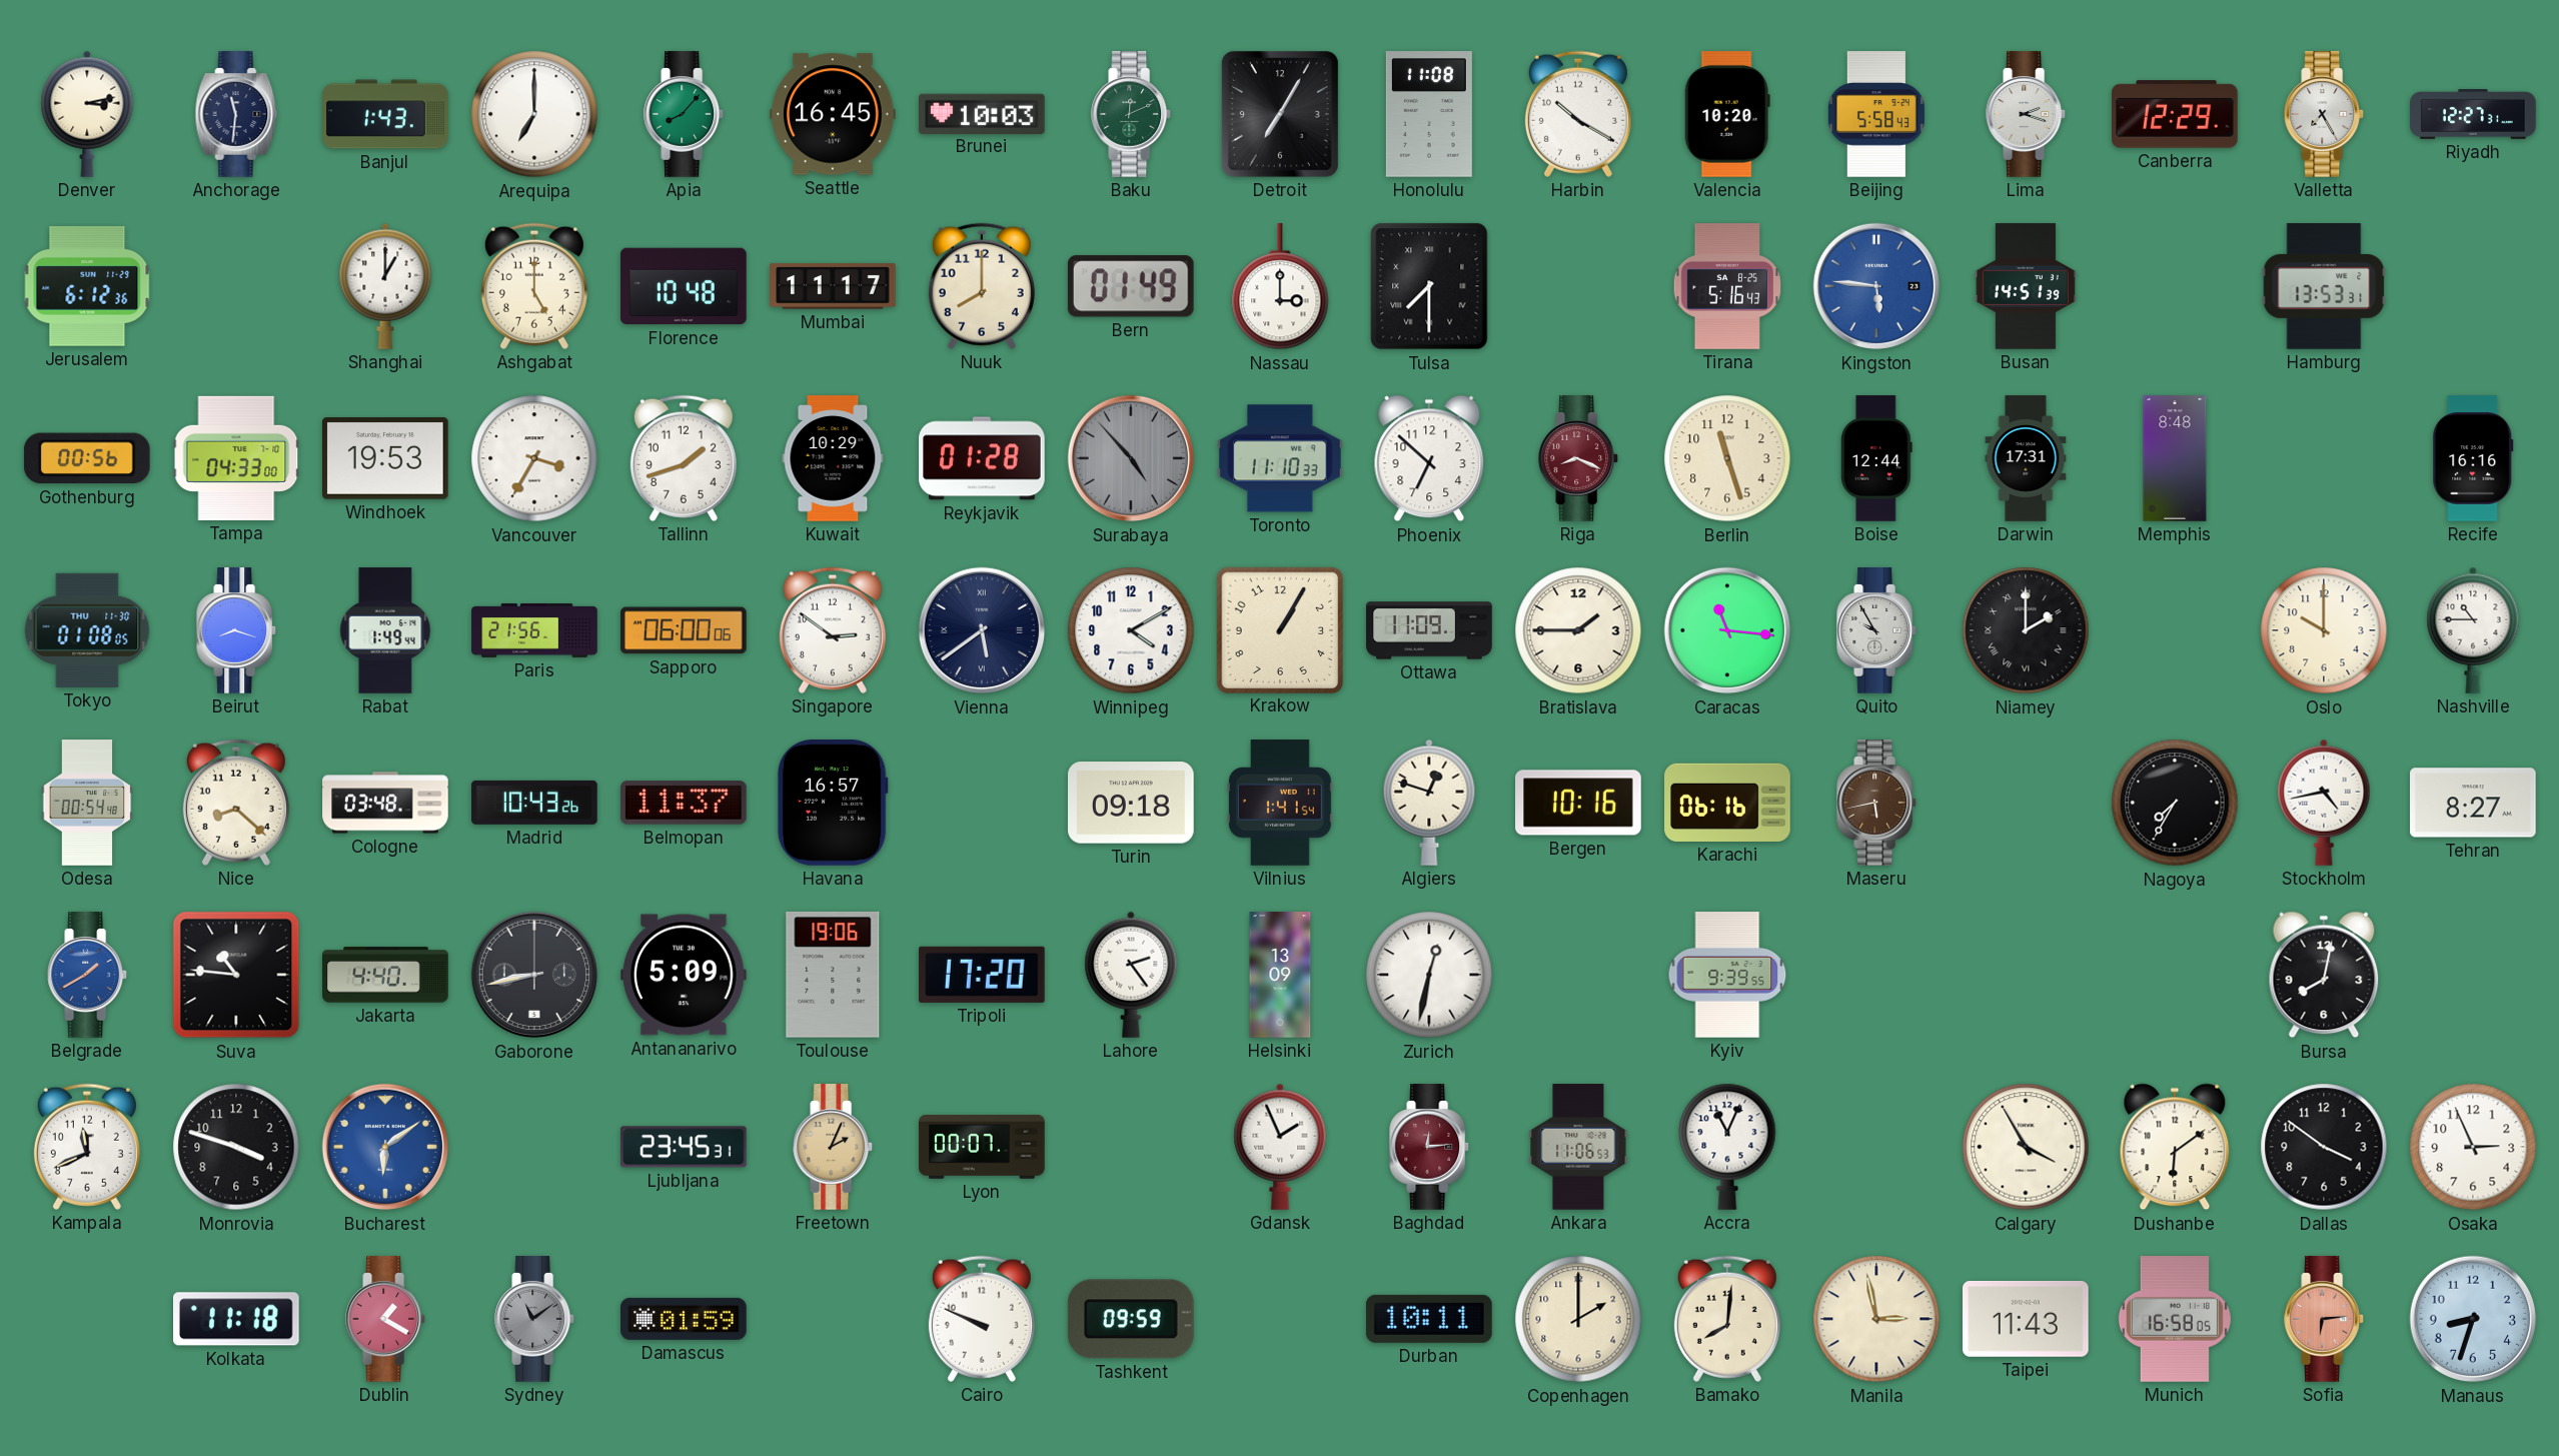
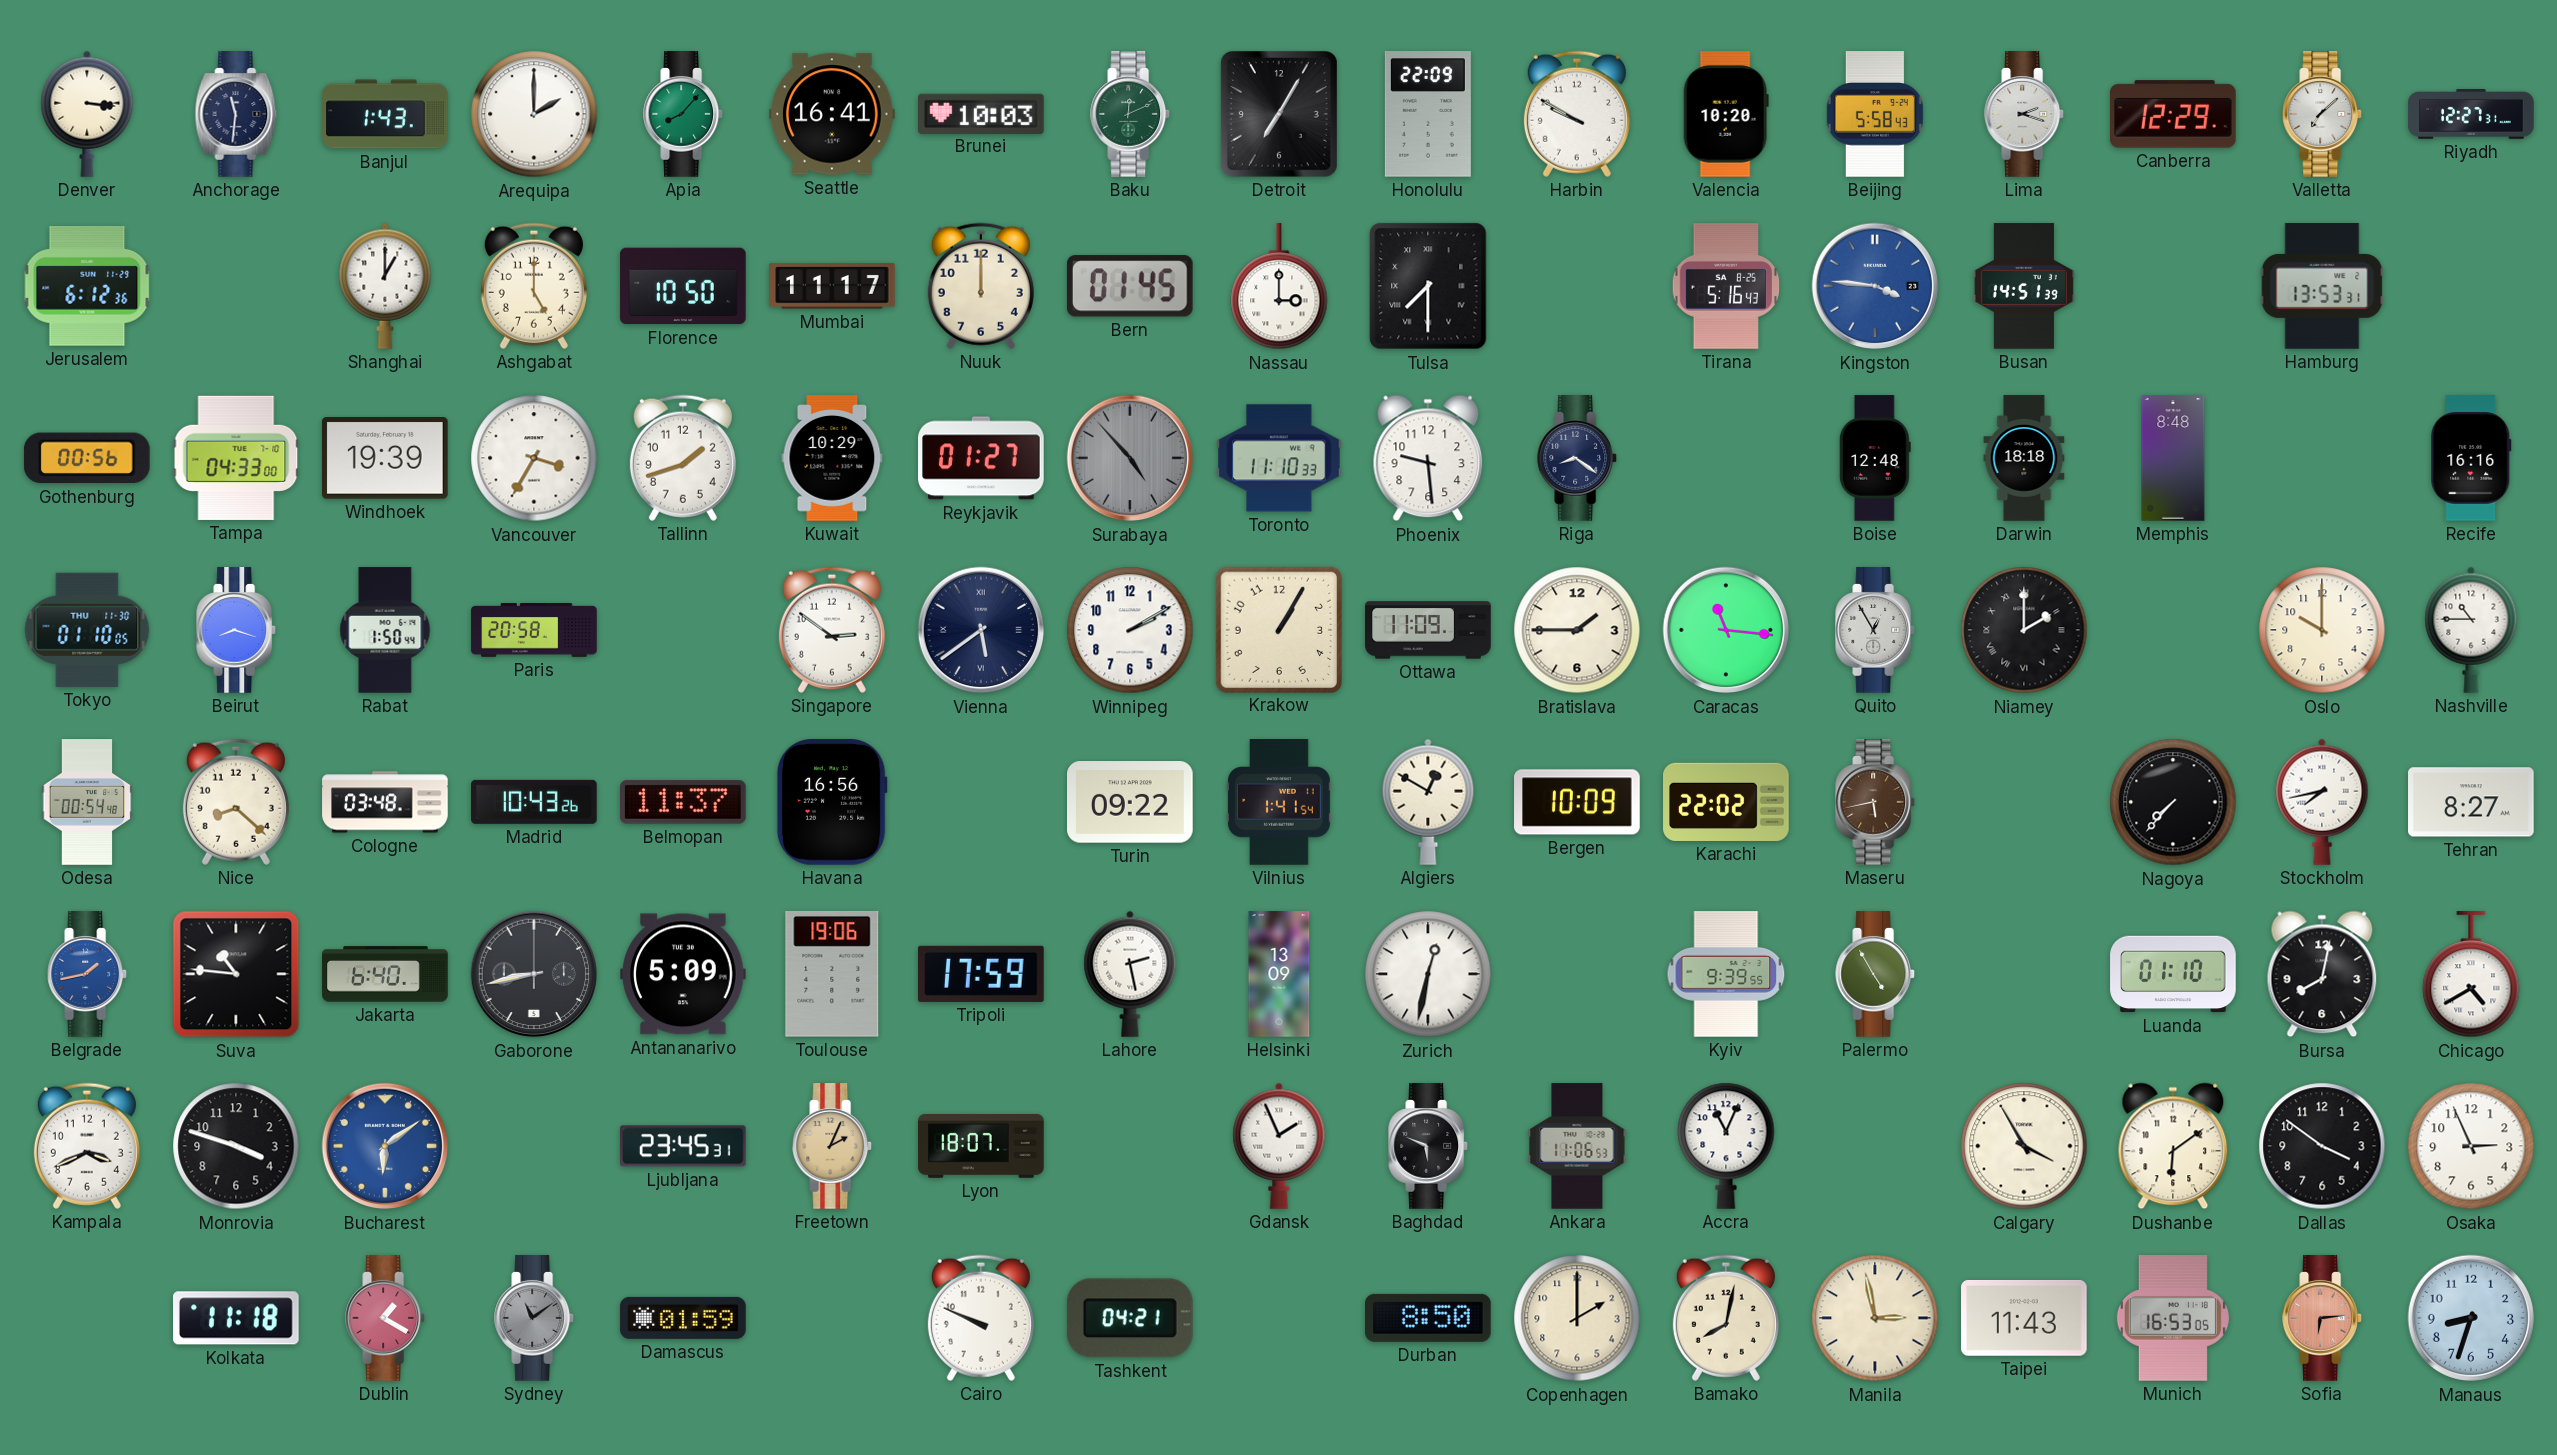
Denver: 3:13 -> 3:16
Arequipa: 7:00 -> 2:00
Seattle: 16:45 -> 16:41
Honolulu: 11:08 -> 22:09
Harbin: 10:20 -> 9:50
Valletta: 7:25 -> 7:08
Florence: 10:48 -> 10:50
Nuuk: 8:00 -> 12:00
Bern: 01:49 -> 01:45
Kingston: 5:46 -> 3:46
Windhoek: 19:53 -> 19:39
Reykjavik: 01:28 -> 01:27
Phoenix: 6:52 -> 9:29
Riga: 8:19 -> 8:21
Riga dial: burgundy -> navy
Berlin: 11:27 -> none
Boise: 12:44 -> 12:48
Darwin: 17:31 -> 18:18
Tokyo: 01:08 -> 01:10
Rabat: 1:49 -> 1:50
Paris: 21:56 -> 20:58
Sapporo: 06:00 -> none
Winnipeg: 4:10 -> 2:10
Quito: 9:55 -> 12:55
Havana: 16:57 -> 16:56
Turin: 09:18 -> 09:22
Algiers: 12:48 -> 12:50
Bergen: 10:16 -> 10:09
Karachi: 06:16 -> 22:02
Nagoya: 7:35 -> 7:37
Stockholm: 4:43 -> 7:43
Belgrade: 1:40 -> 1:43
Jakarta: 4:40 -> 6:40
Tripoli: 17:20 -> 17:59
Lahore: 2:24 -> 2:28
Palermo: none -> 4:55
Luanda: none -> 01:10
Chicago: none -> 4:40
Kampala: 11:41 -> 3:41
Lyon: 00:07 -> 18:07
Baghdad: 12:14 -> 5:49
Baghdad dial: burgundy -> black
Tashkent: 09:59 -> 04:21
Durban: 10:11 -> 8:50
Bamako: 8:01 -> 8:02
Munich: 16:58 -> 16:53
